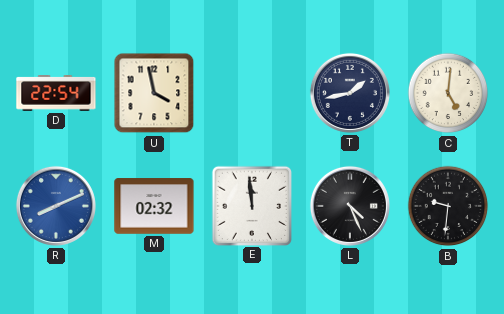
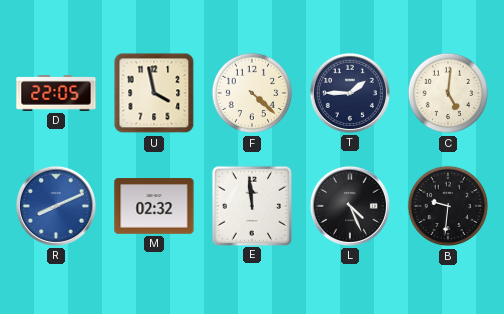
D: 22:54 -> 22:05
F: none -> 4:22
T: 1:43 -> 1:45
